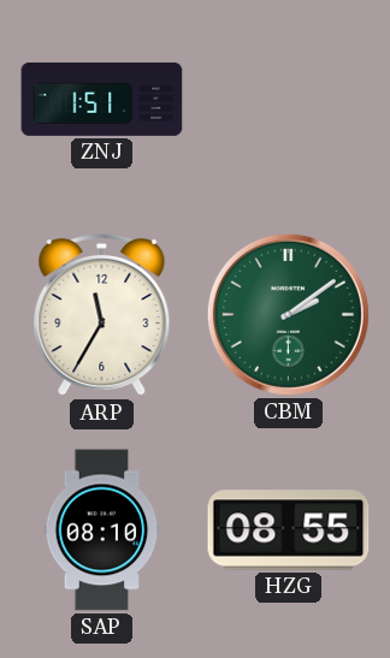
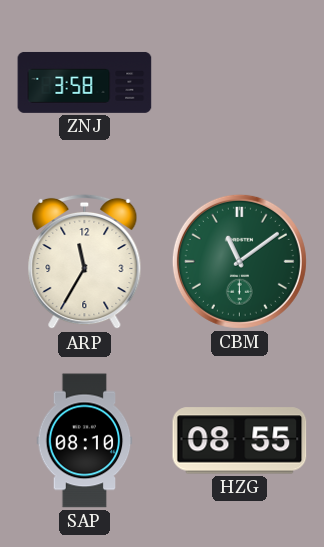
ZNJ: 1:51 -> 3:58
CBM: 2:09 -> 11:09
